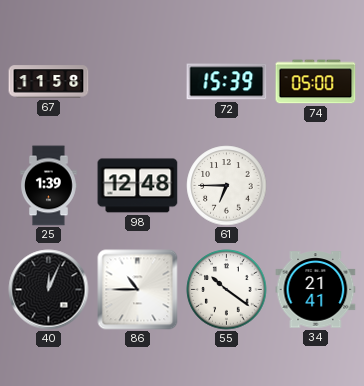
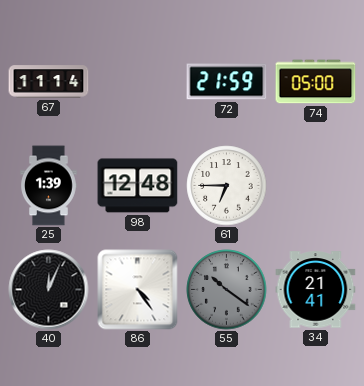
67: 11:58 -> 11:14
72: 15:39 -> 21:59
86: 10:45 -> 4:24
55 dial: white -> grey
